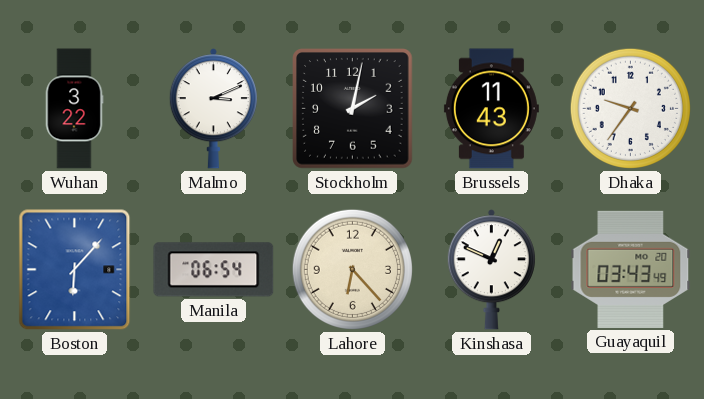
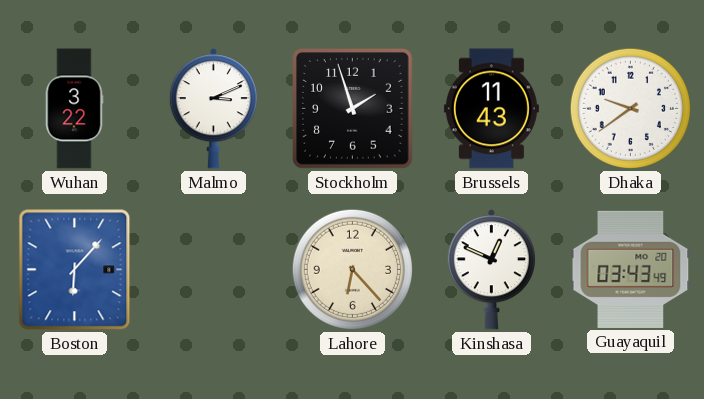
Stockholm: 2:02 -> 1:57
Dhaka: 9:36 -> 9:39
Manila: 06:54 -> none
